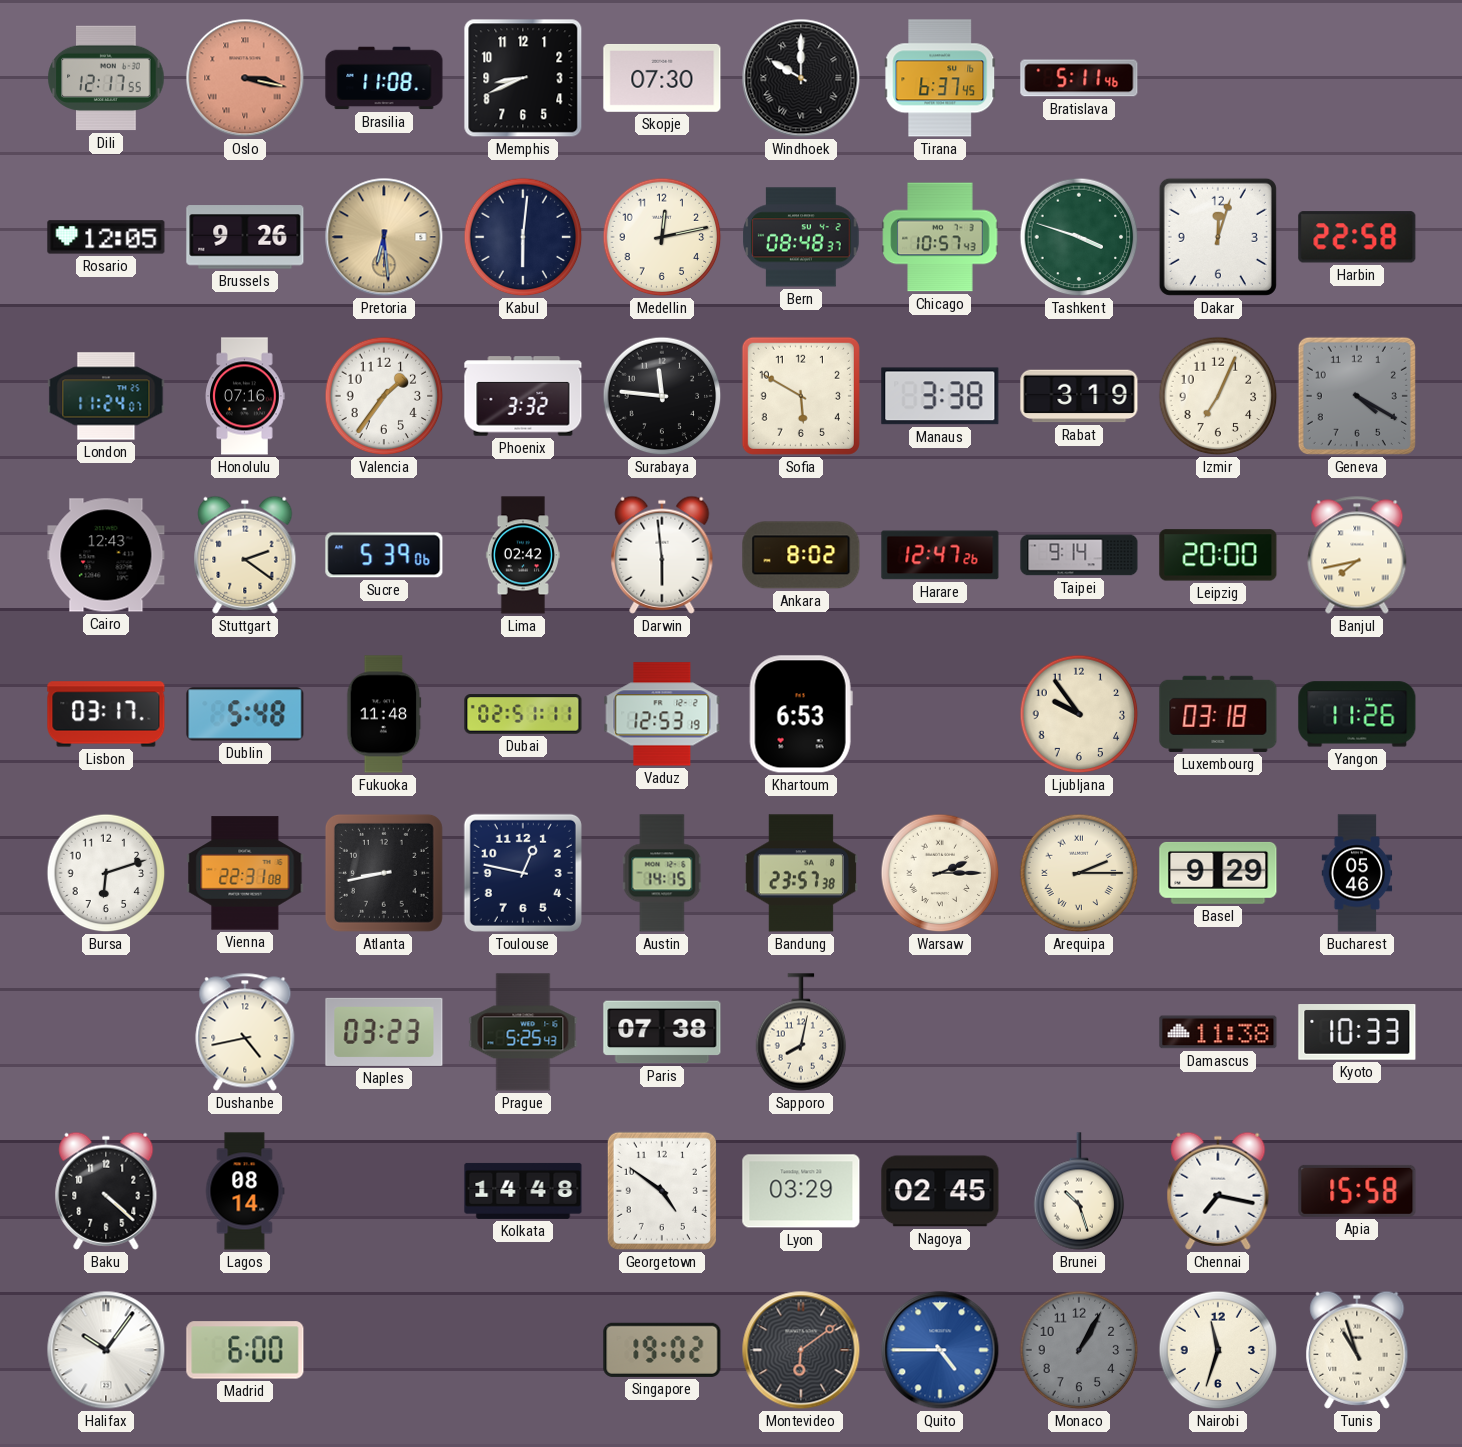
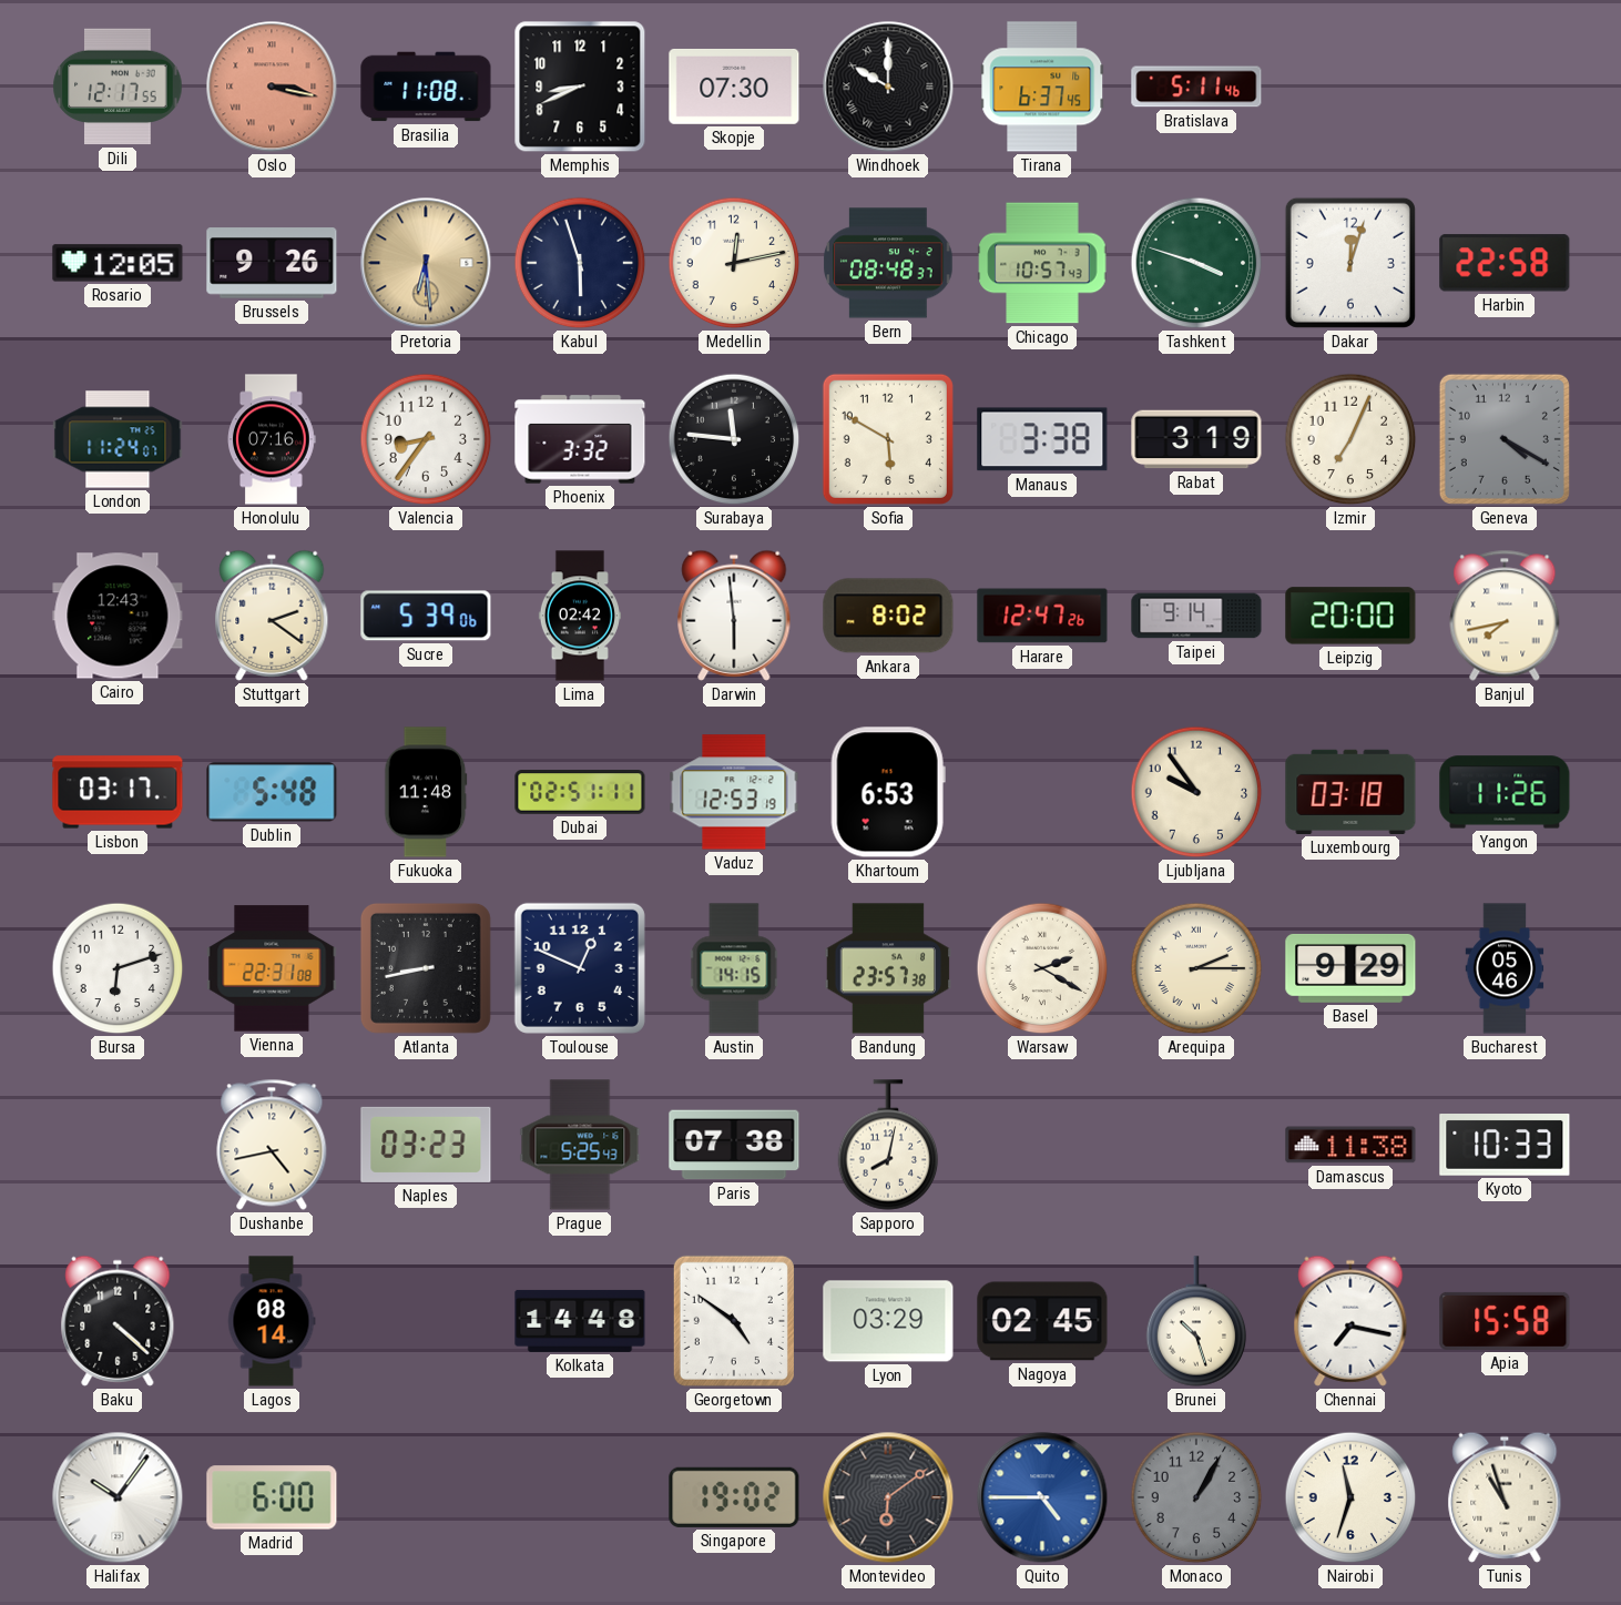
Kabul: 6:01 -> 5:57
Valencia: 1:36 -> 8:36
Toulouse: 12:47 -> 12:49
Warsaw: 2:15 -> 2:20
